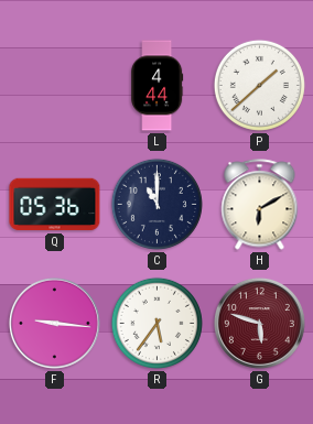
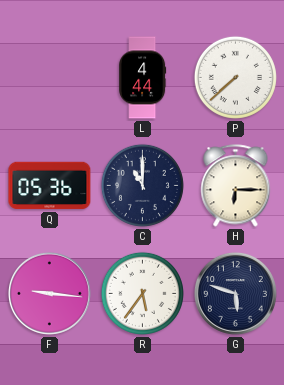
P: 1:38 -> 7:38
H: 6:10 -> 6:15
G dial: burgundy -> navy
